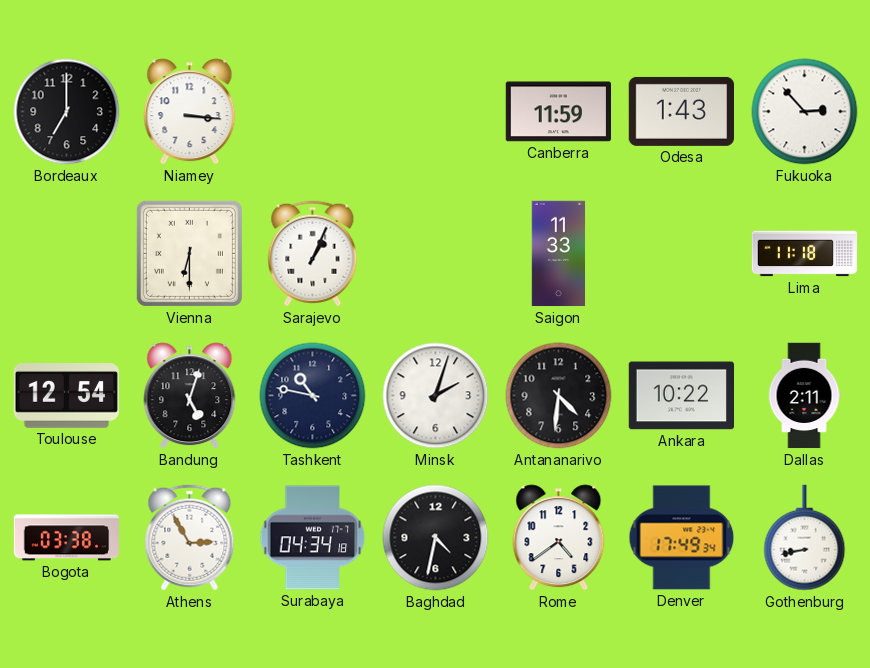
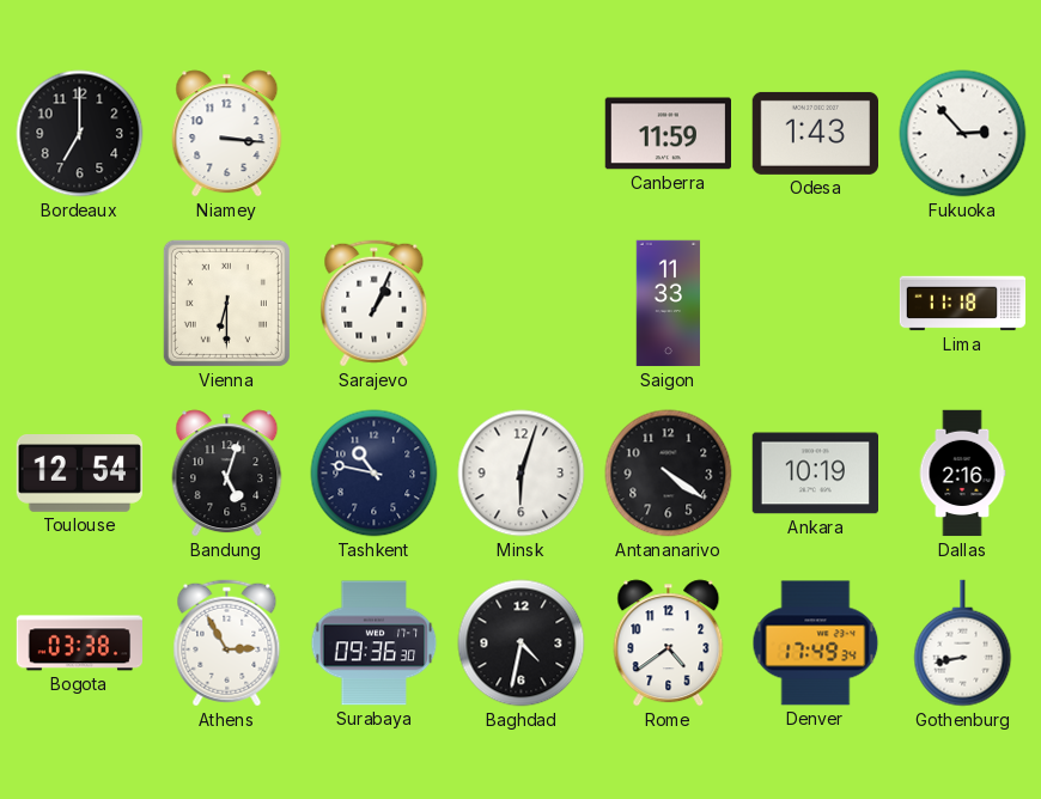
Minsk: 2:03 -> 6:03
Antananarivo: 4:31 -> 4:21
Ankara: 10:22 -> 10:19
Dallas: 2:11 -> 2:16
Surabaya: 04:34 -> 09:36
